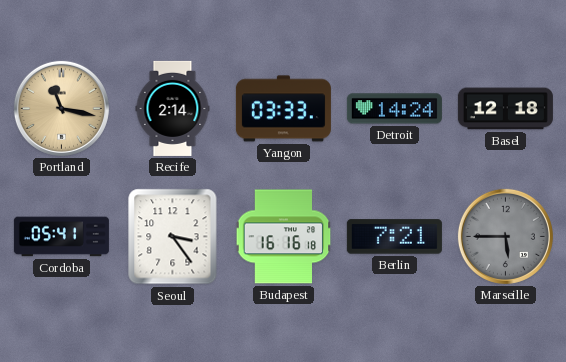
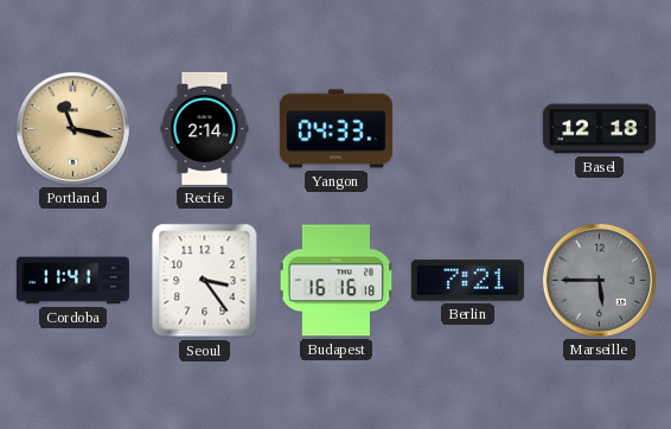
Yangon: 03:33 -> 04:33
Detroit: 14:24 -> none
Cordoba: 05:41 -> 11:41
